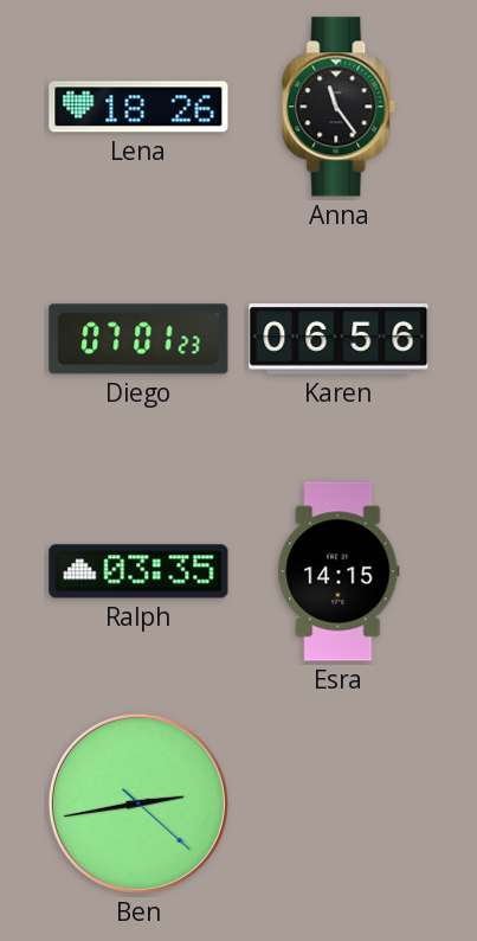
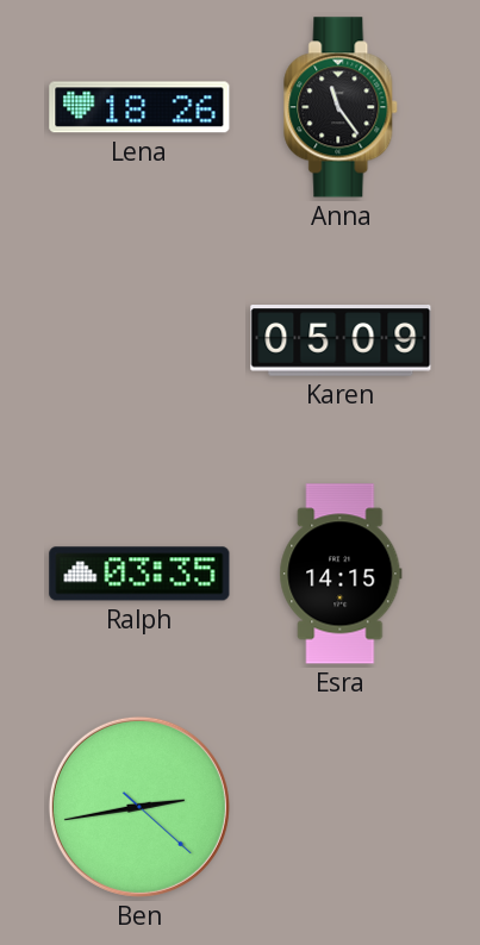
Diego: 07:01 -> none
Karen: 06:56 -> 05:09
